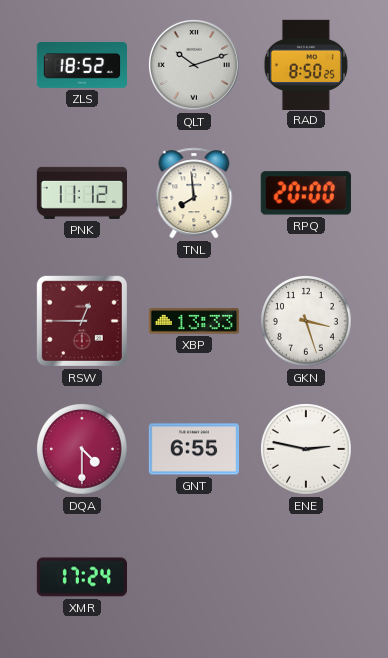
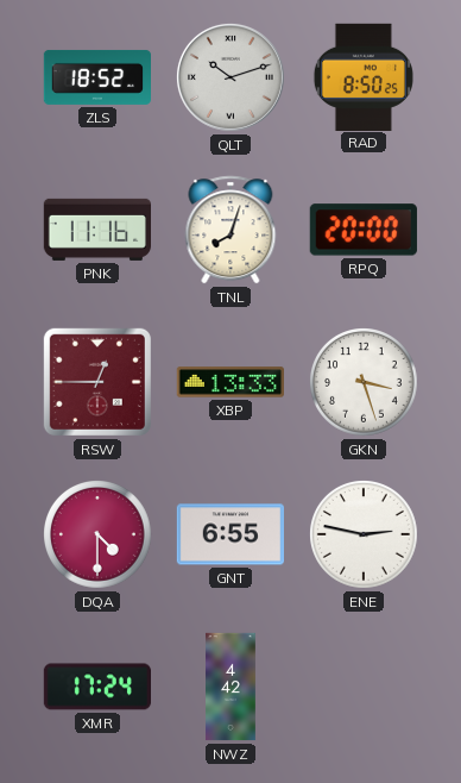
PNK: 11:12 -> 11:16
TNL: 7:59 -> 8:03
NWZ: none -> 4:42
